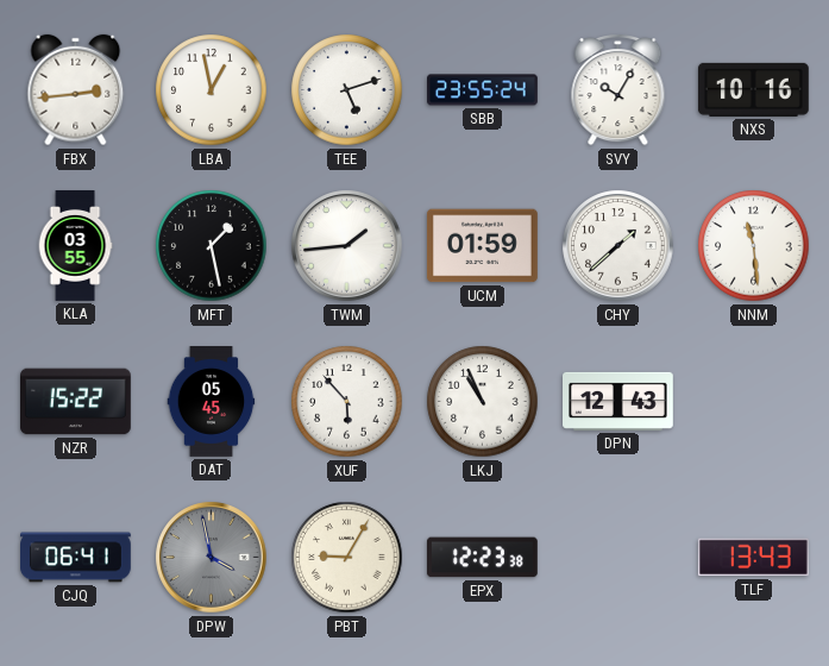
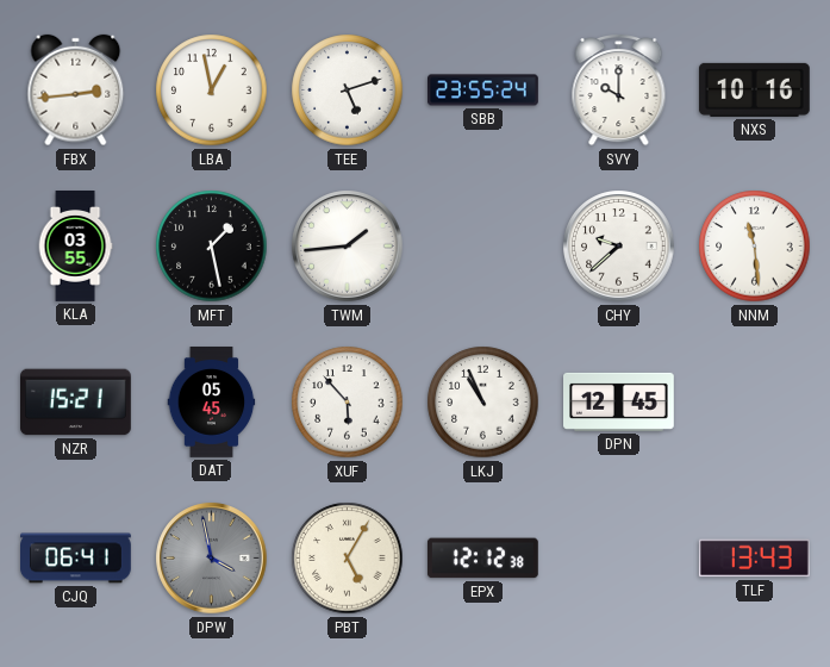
SVY: 10:05 -> 10:00
UCM: 01:59 -> none
CHY: 1:38 -> 9:38
NZR: 15:22 -> 15:21
DPN: 12:43 -> 12:45
PBT: 9:05 -> 5:05
EPX: 12:23 -> 12:12
